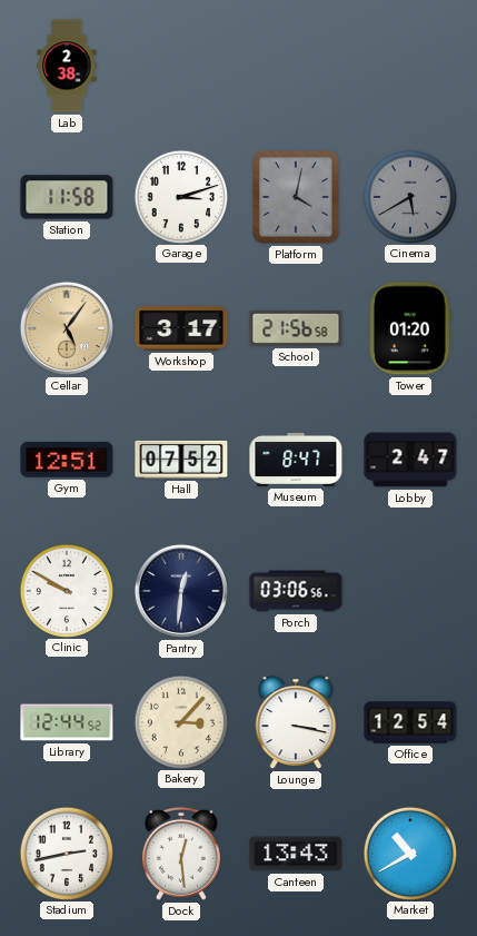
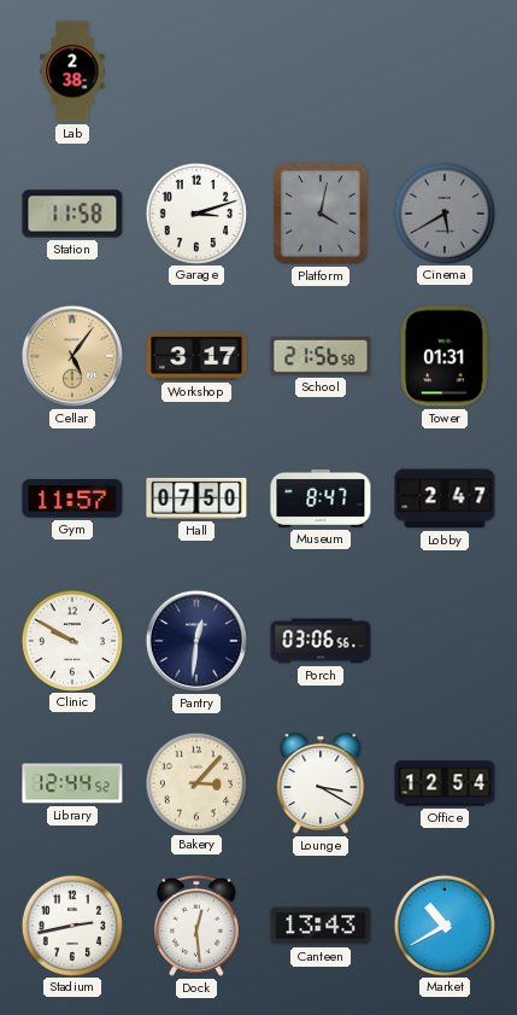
Tower: 01:20 -> 01:31
Gym: 12:51 -> 11:57
Hall: 07:52 -> 07:50
Lounge: 3:17 -> 3:20
